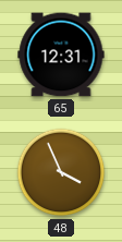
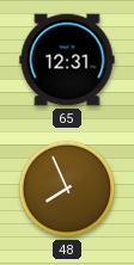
48: 3:56 -> 7:56
